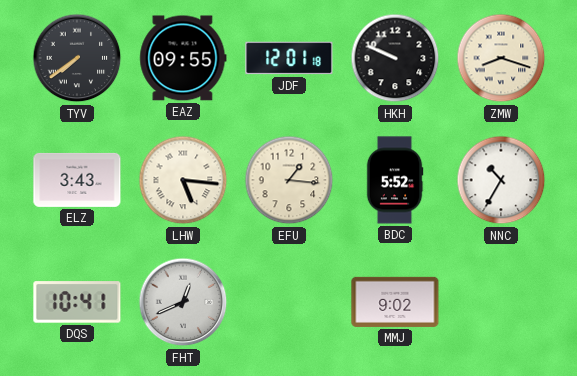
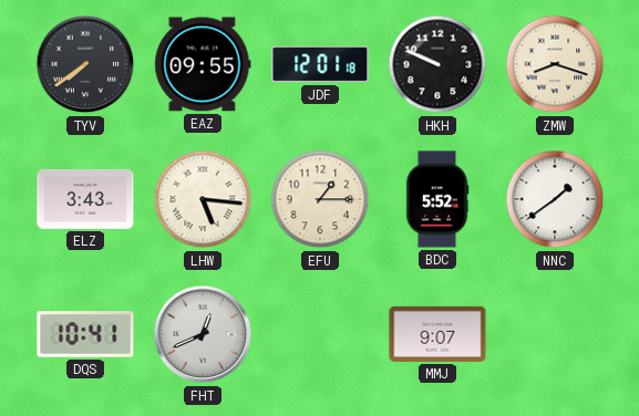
EFU: 1:16 -> 1:15
NNC: 10:35 -> 1:39
MMJ: 9:02 -> 9:07
